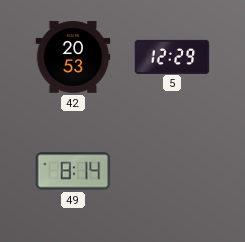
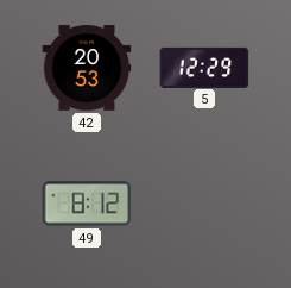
49: 8:14 -> 8:12
